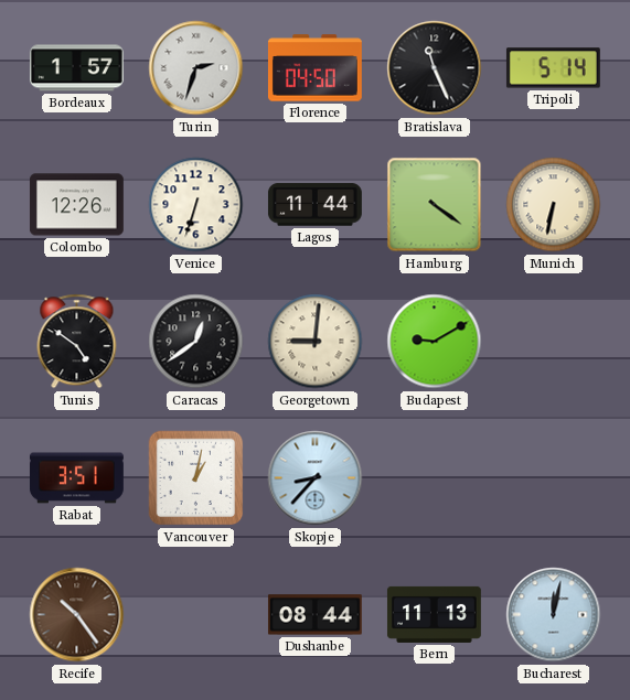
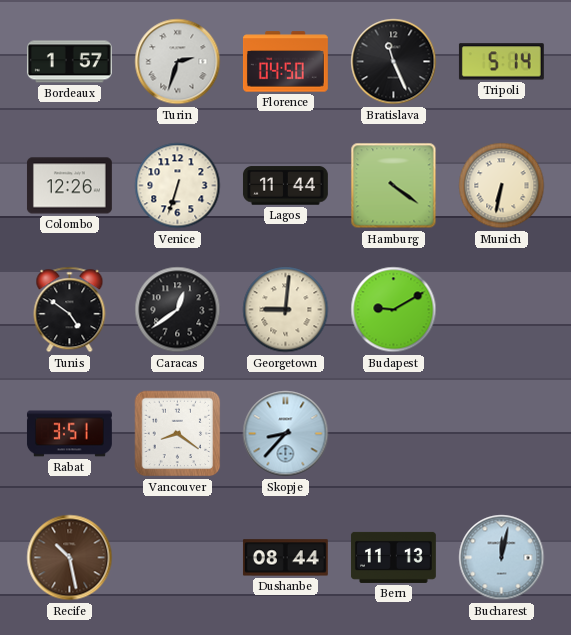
Vancouver: 1:02 -> 8:21
Recife: 10:24 -> 10:28
